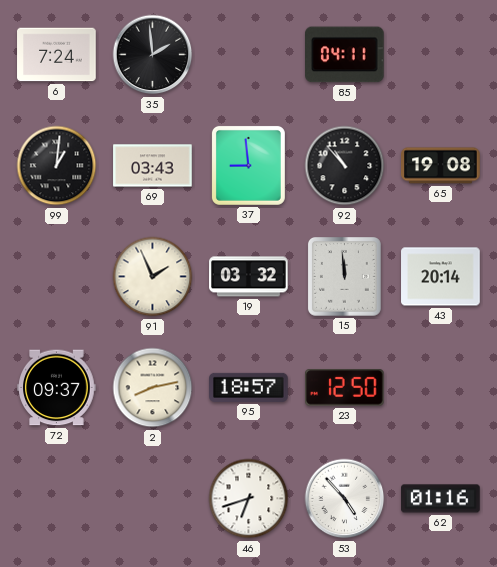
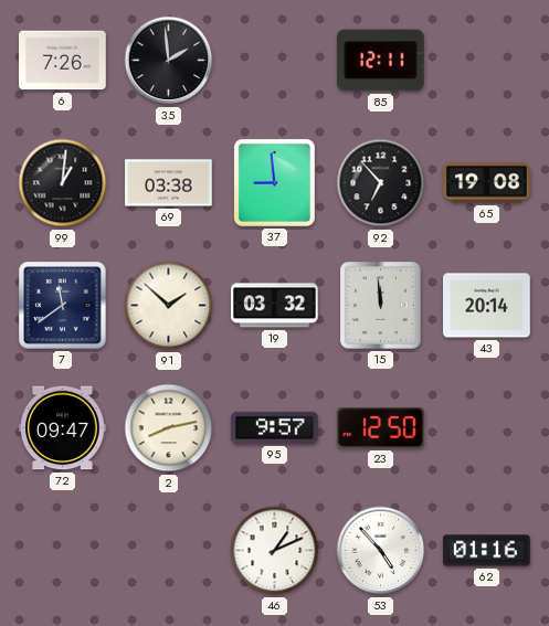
6: 7:24 -> 7:26
85: 04:11 -> 12:11
69: 03:43 -> 03:38
92: 10:53 -> 6:53
7: none -> 11:39
91: 1:56 -> 1:52
72: 09:37 -> 09:47
95: 18:57 -> 9:57
46: 6:42 -> 1:11
